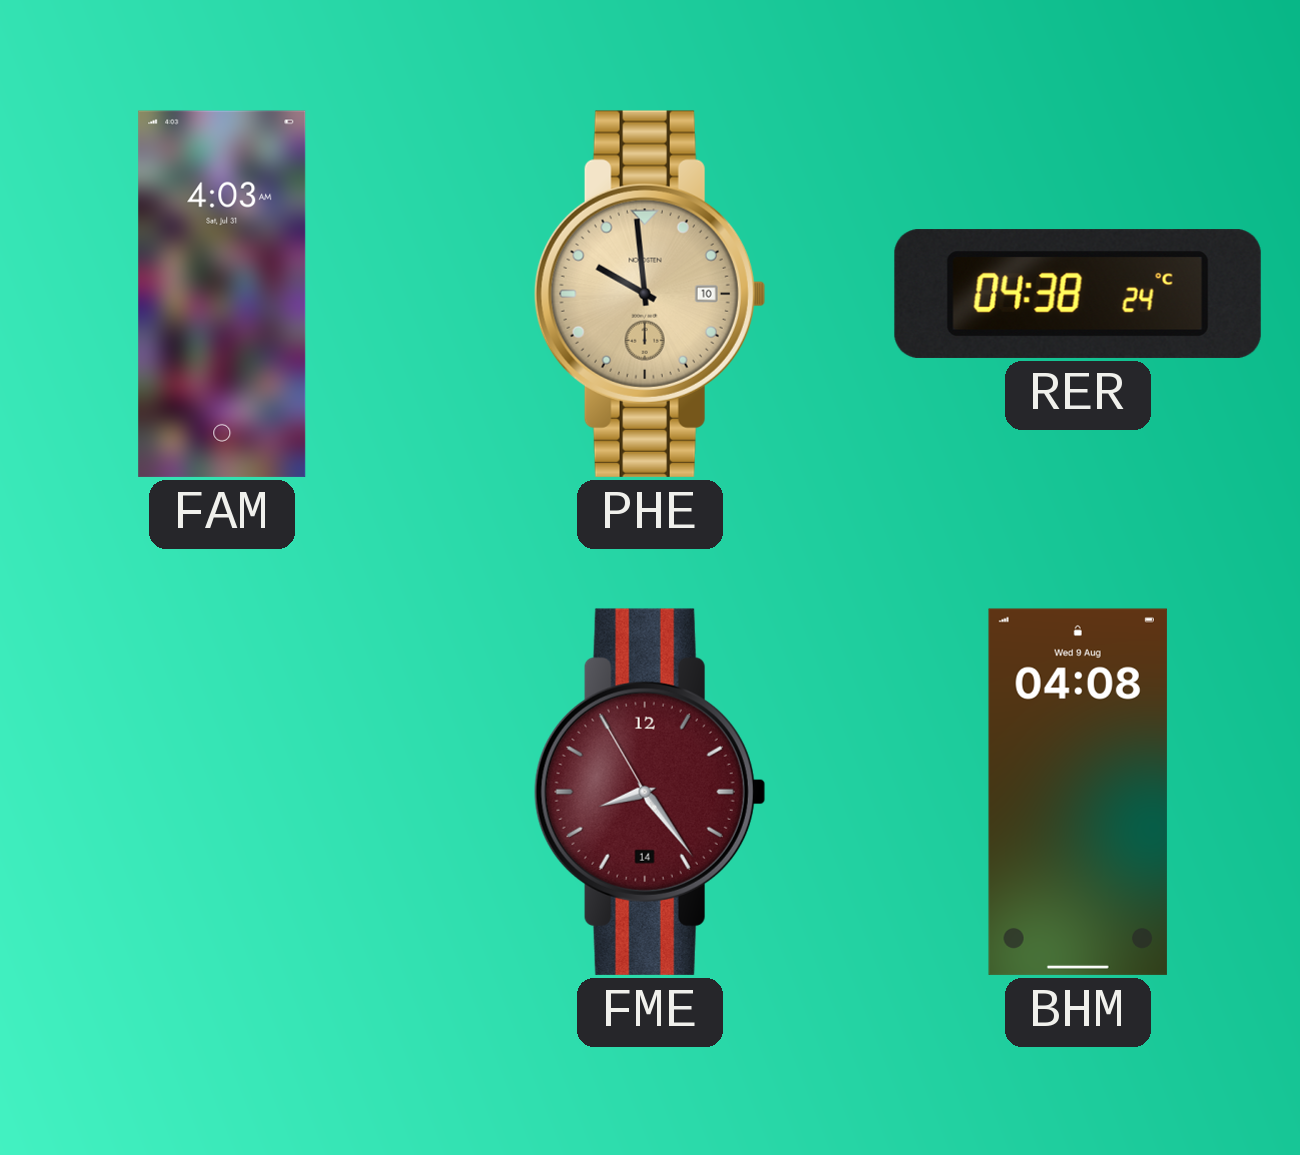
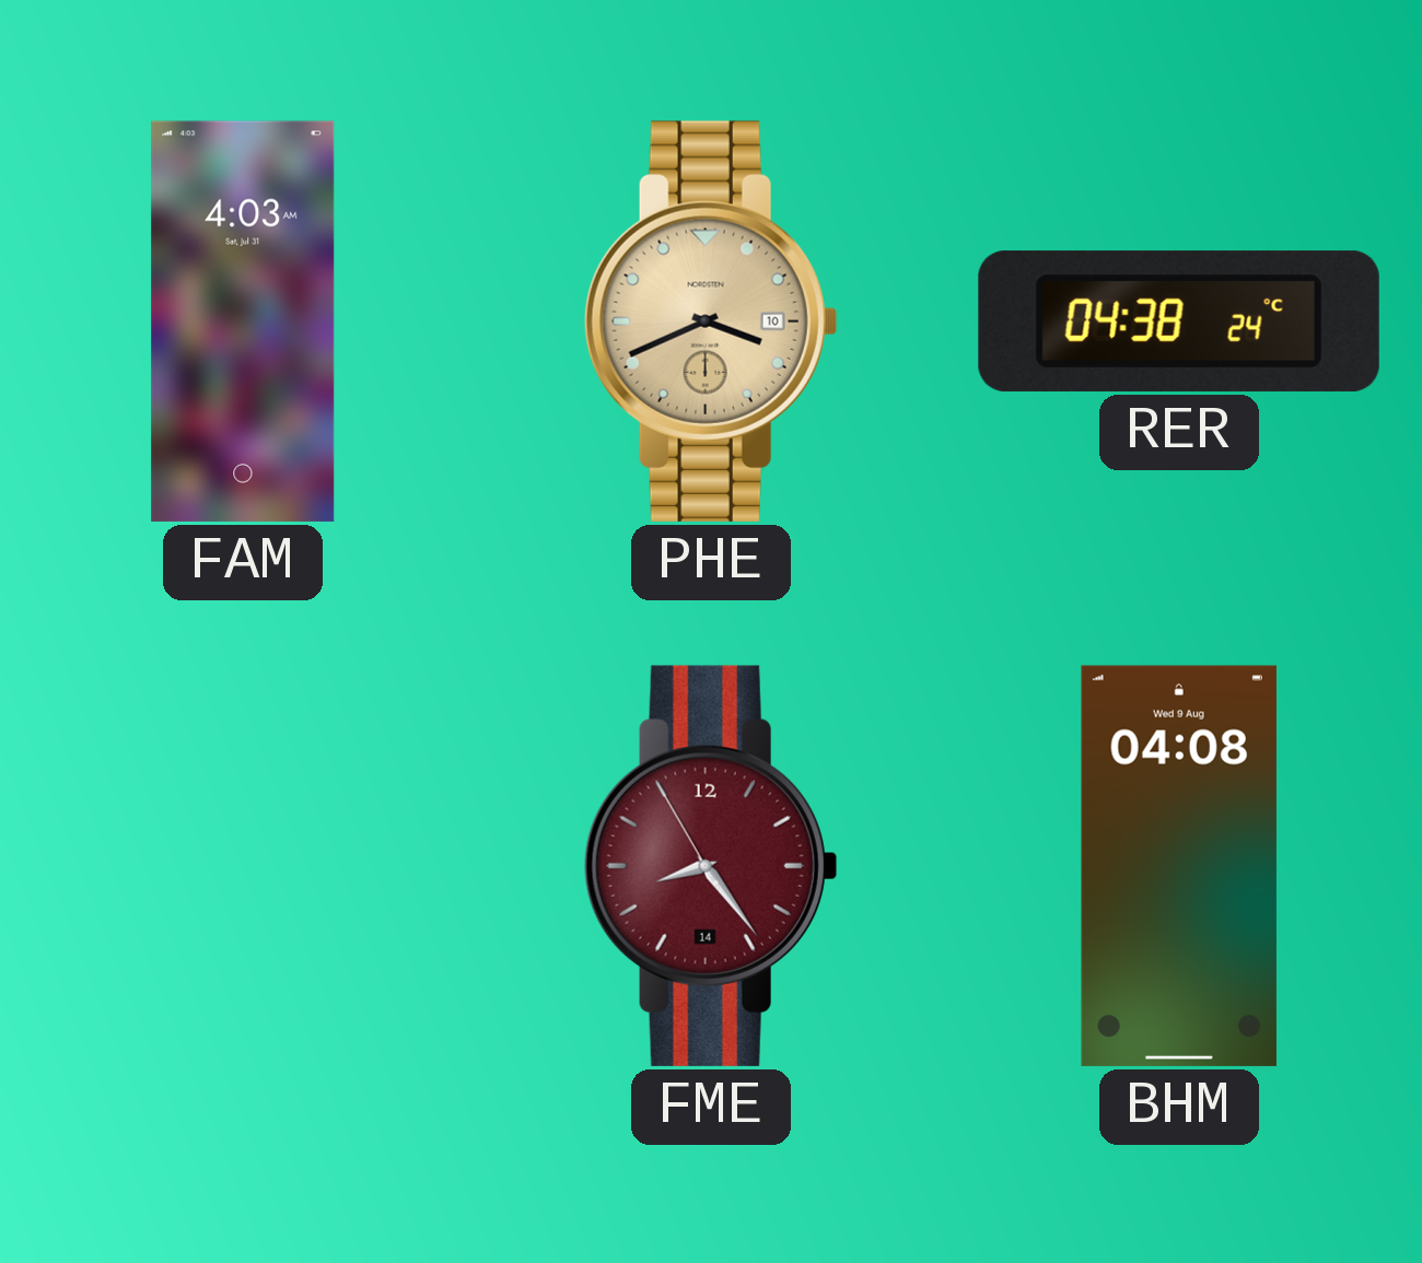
PHE: 9:59 -> 3:41
